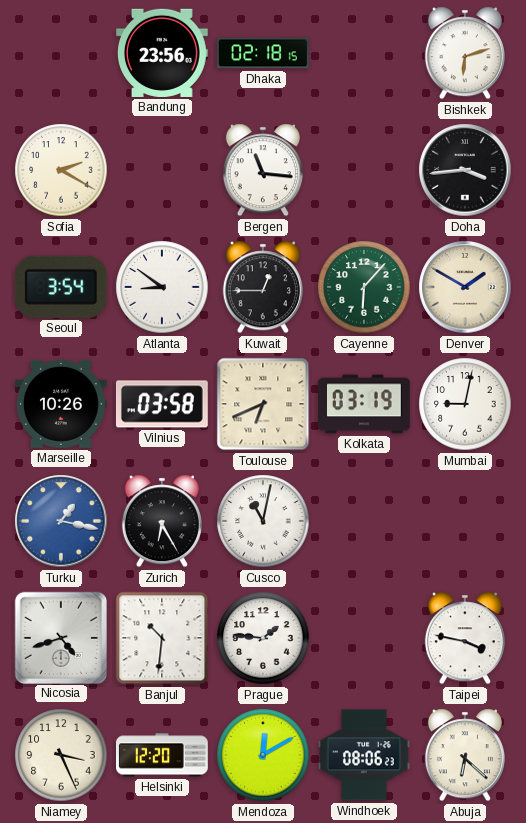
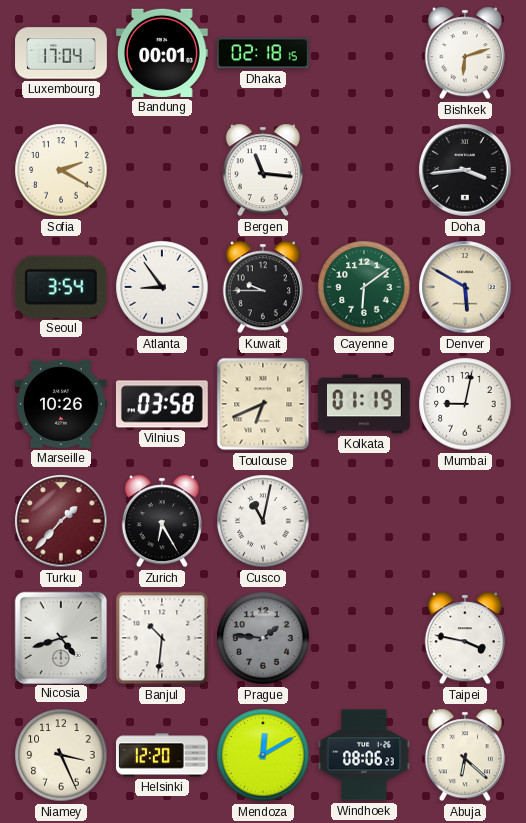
Luxembourg: none -> 17:04
Bandung: 23:56 -> 00:01
Atlanta: 8:51 -> 8:54
Kuwait: 12:45 -> 9:45
Cayenne: 6:07 -> 6:09
Denver: 1:50 -> 5:50
Kolkata: 03:19 -> 01:19
Turku: 1:17 -> 1:37
Turku dial: blue -> burgundy
Prague dial: white -> grey
